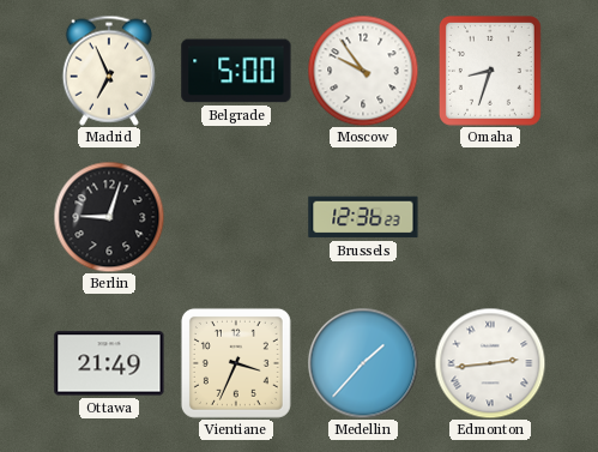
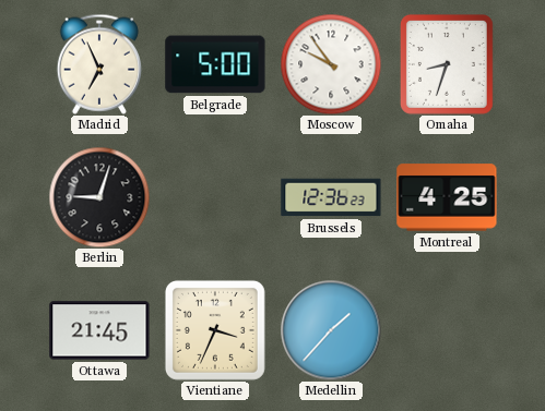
Montreal: none -> 4:25
Ottawa: 21:49 -> 21:45
Edmonton: 2:44 -> none
